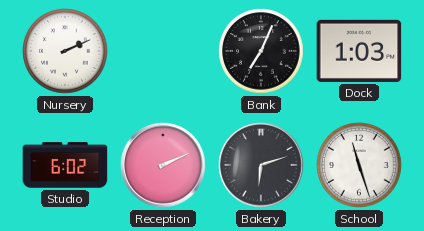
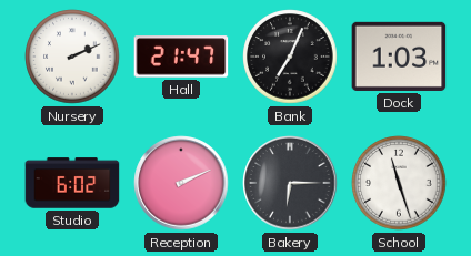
Hall: none -> 21:47
Bakery: 6:12 -> 6:15
